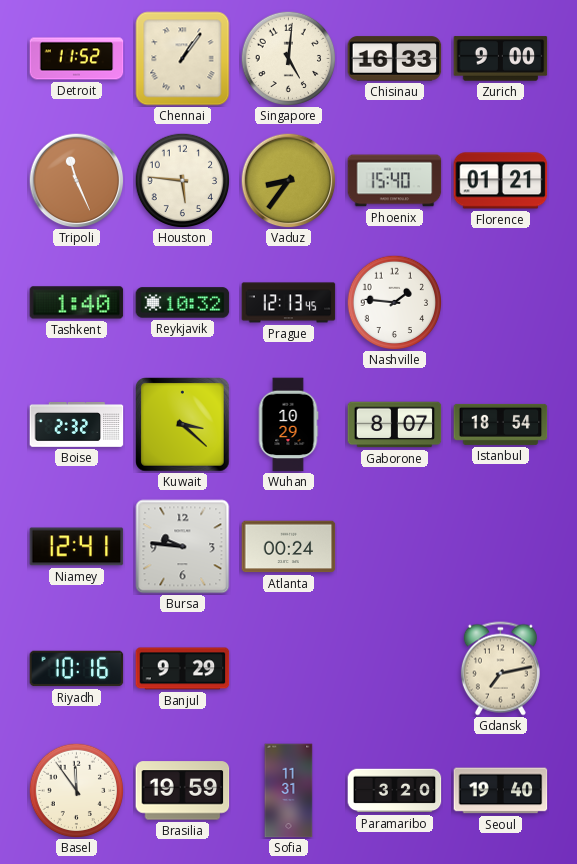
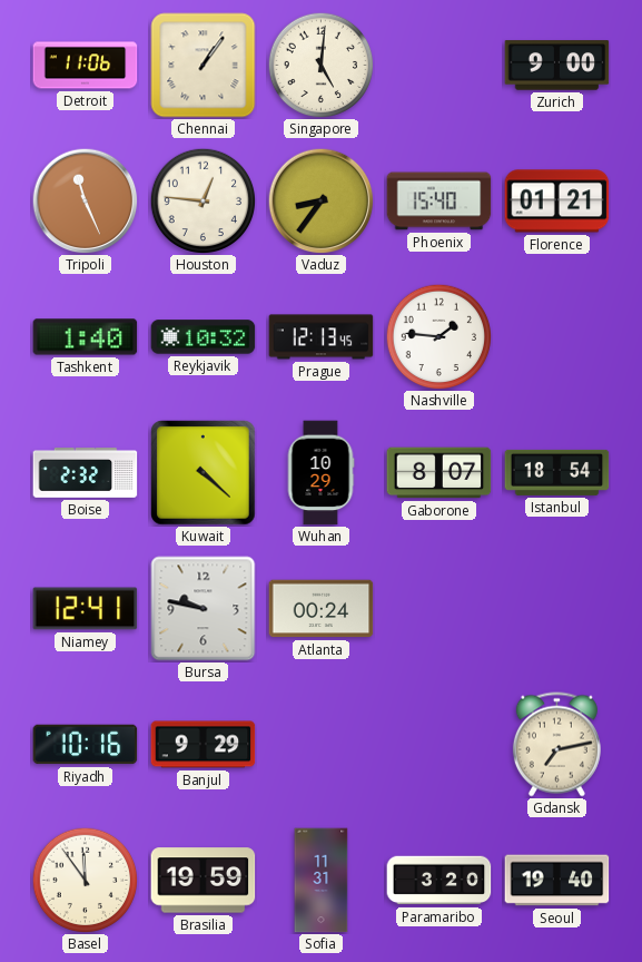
Detroit: 11:52 -> 11:06
Chisinau: 16:33 -> none
Houston: 5:46 -> 12:46
Kuwait: 3:22 -> 4:22
Bursa: 9:46 -> 9:47
